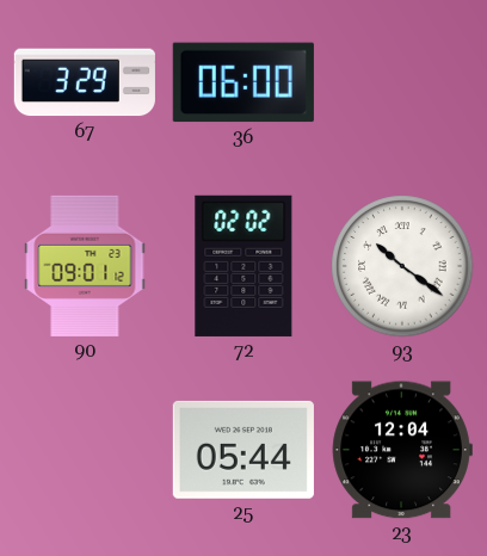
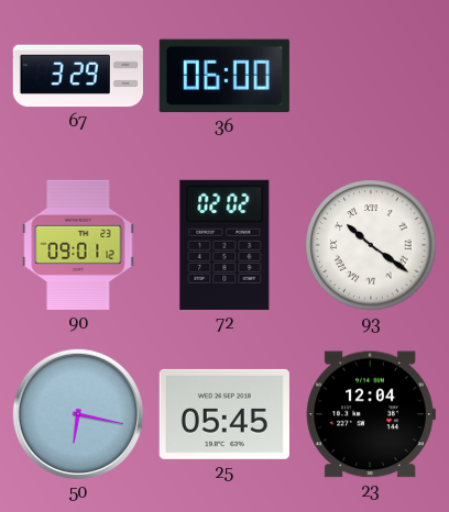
50: none -> 6:17
25: 05:44 -> 05:45
